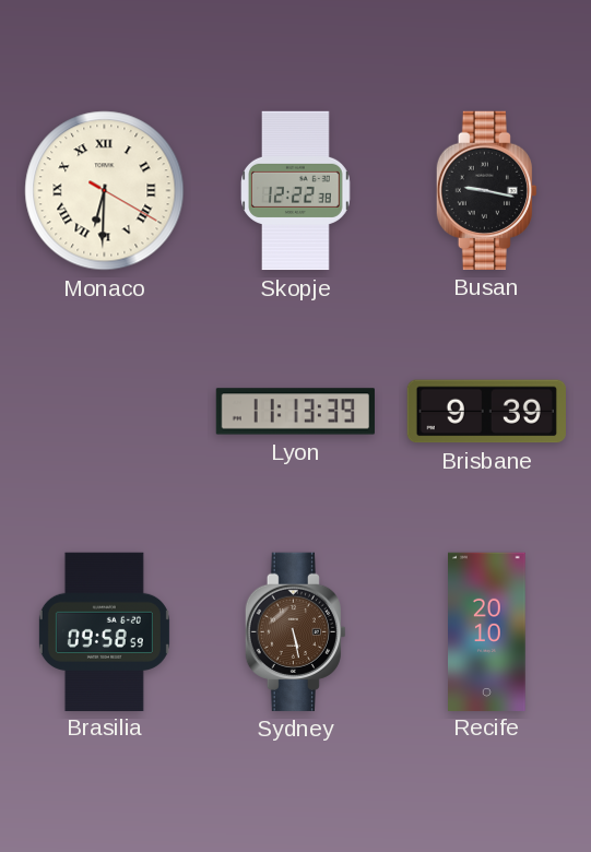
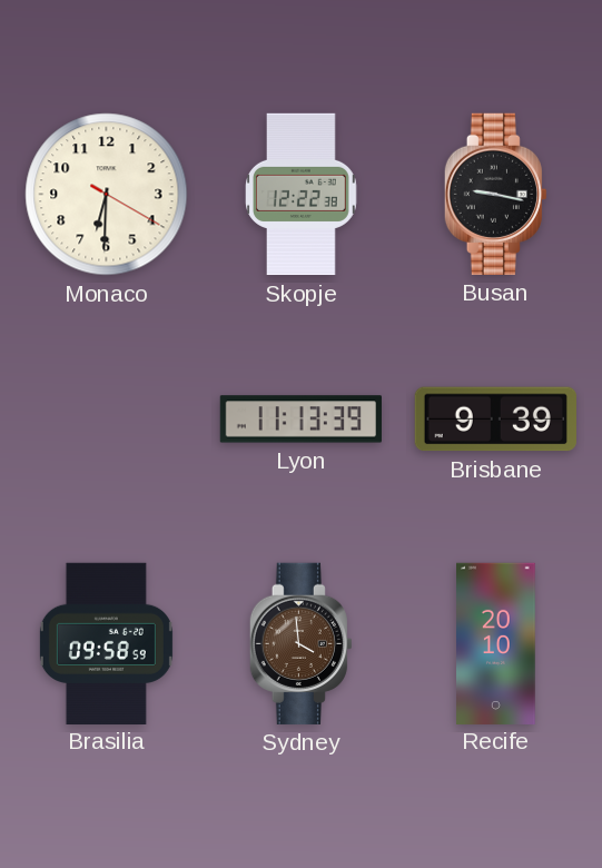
Monaco numerals: Roman -> Arabic
Sydney: 5:28 -> 3:59
